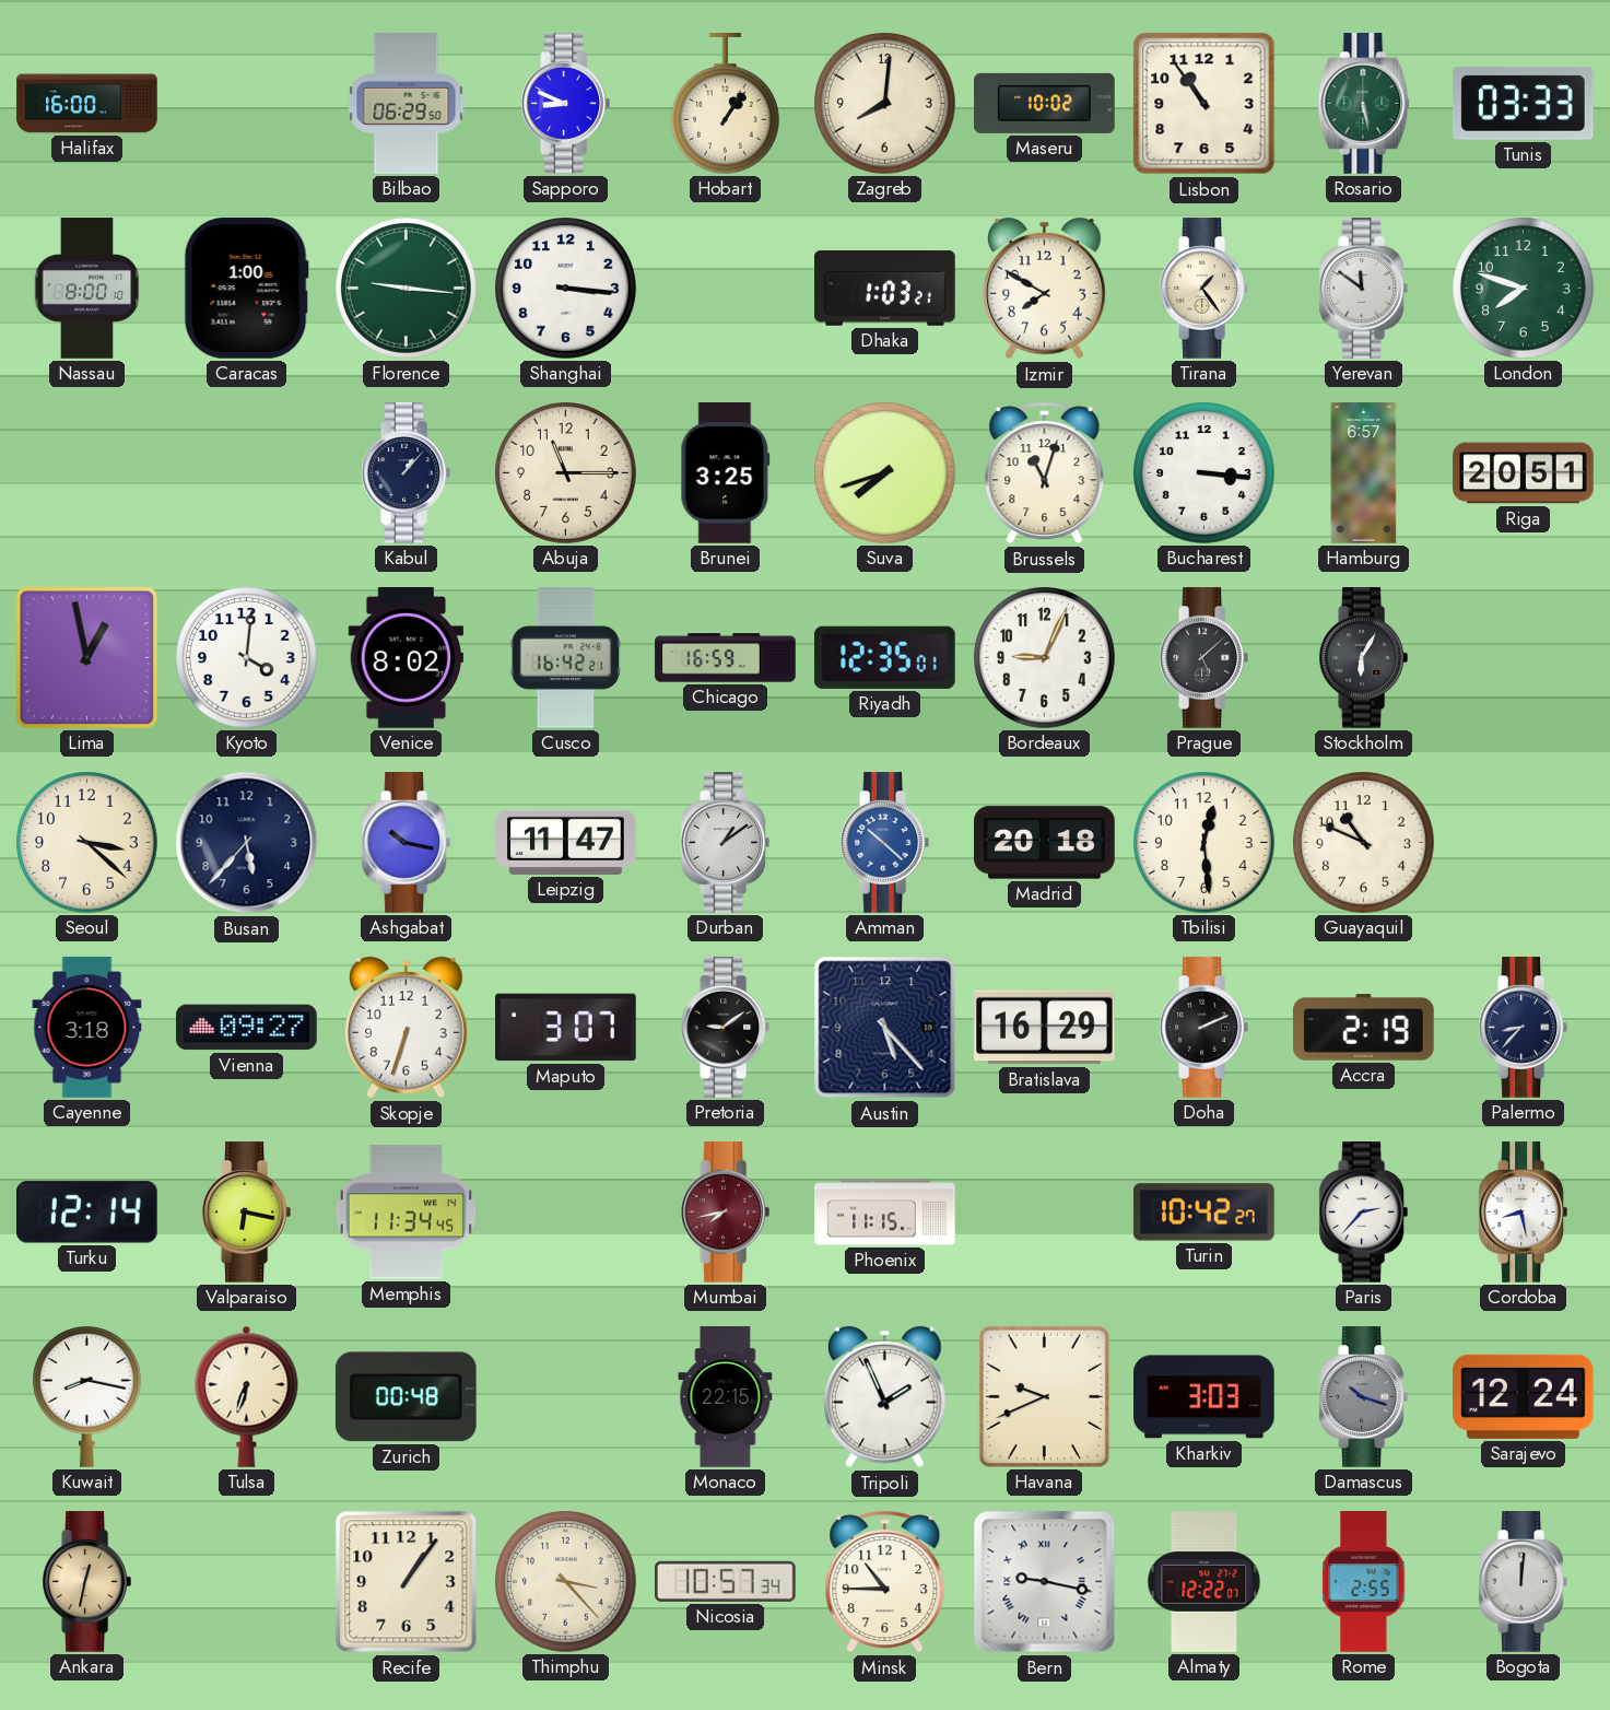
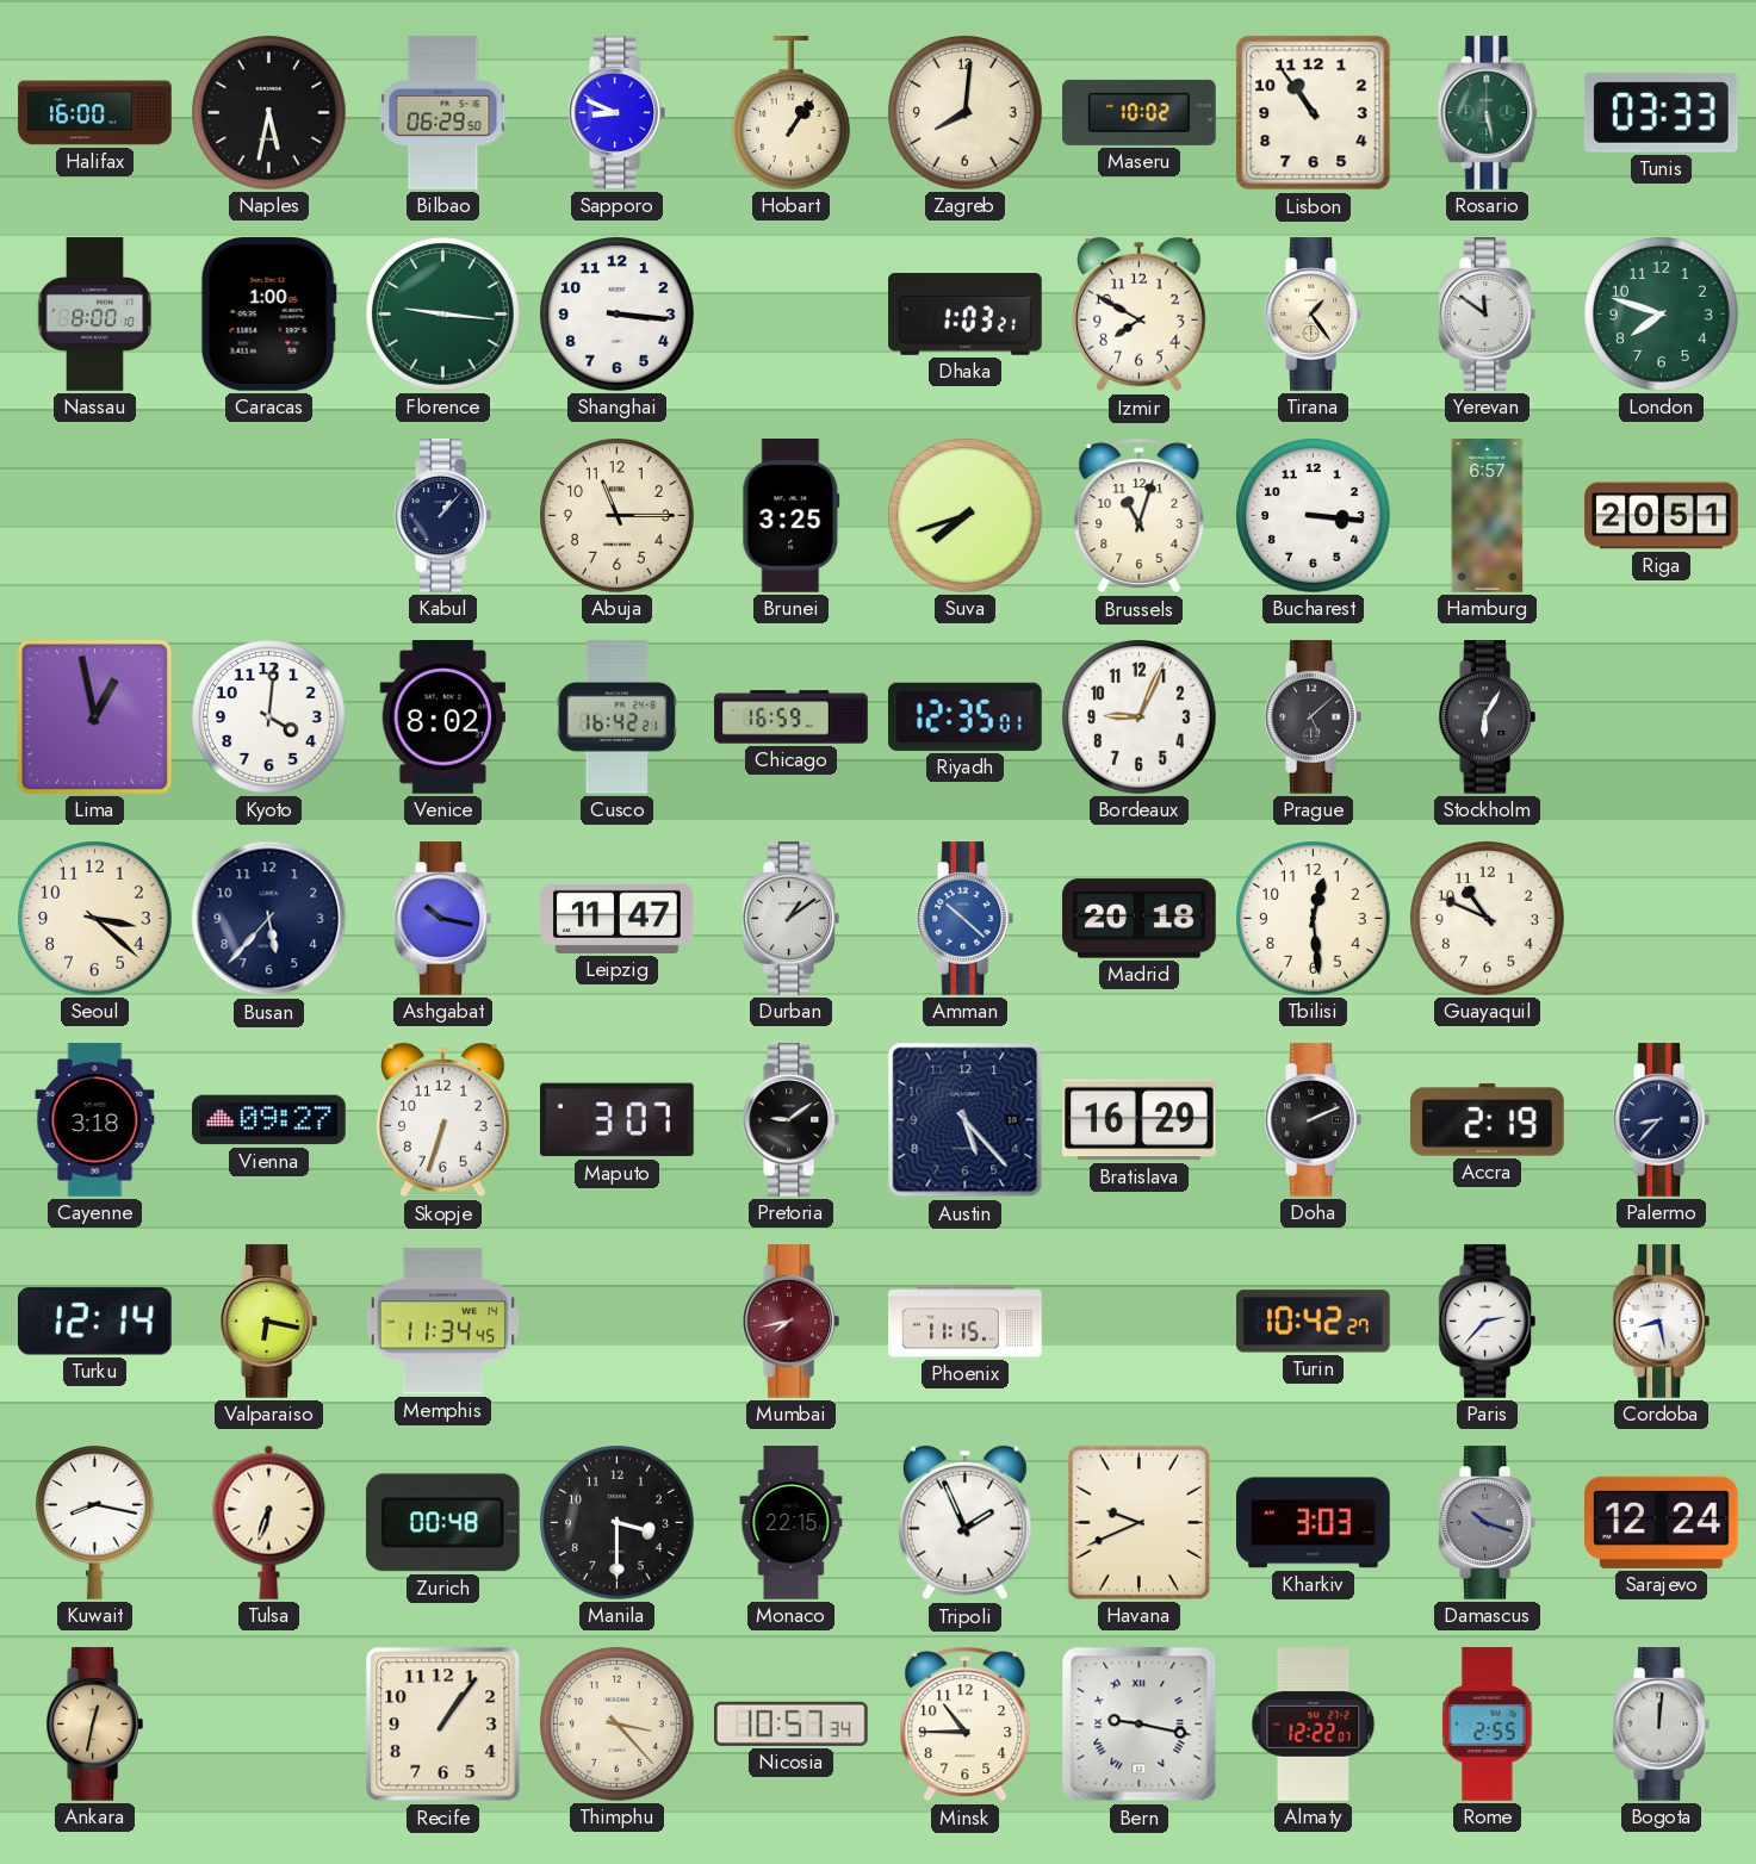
Naples: none -> 5:32
Manila: none -> 3:30
